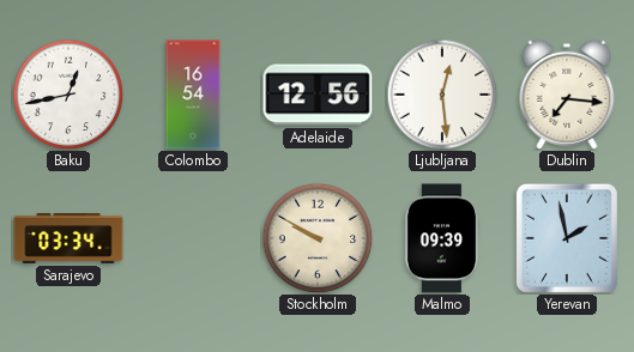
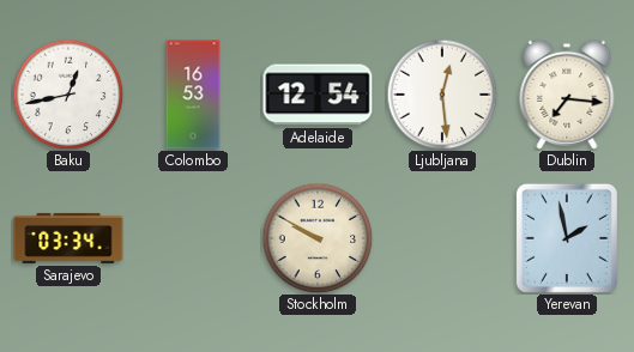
Colombo: 16:54 -> 16:53
Adelaide: 12:56 -> 12:54
Malmo: 09:39 -> none
